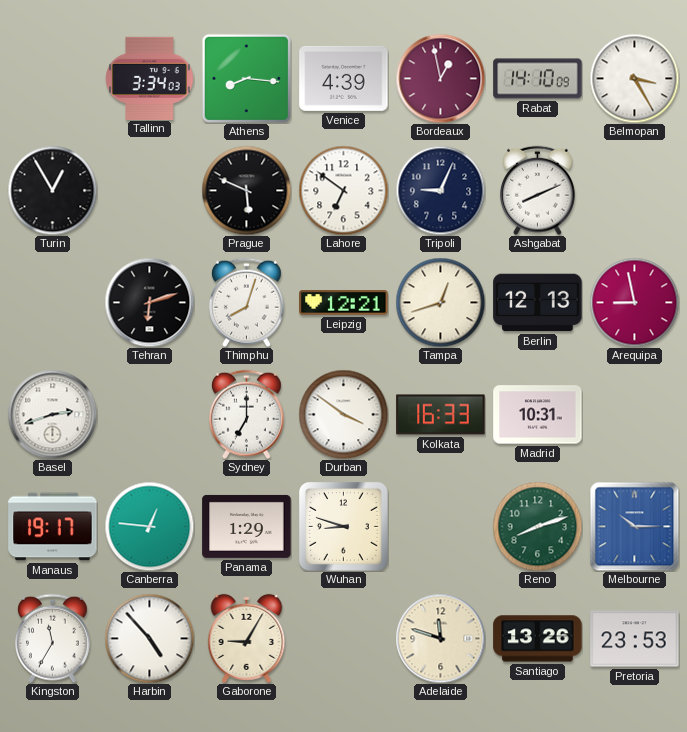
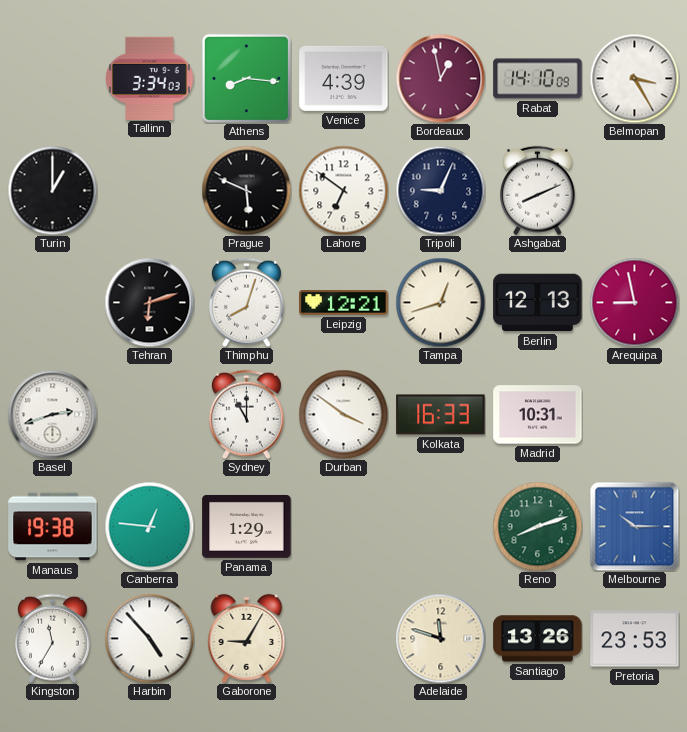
Turin: 12:55 -> 1:00
Sydney: 7:00 -> 11:00
Manaus: 19:17 -> 19:38
Wuhan: 8:48 -> none
